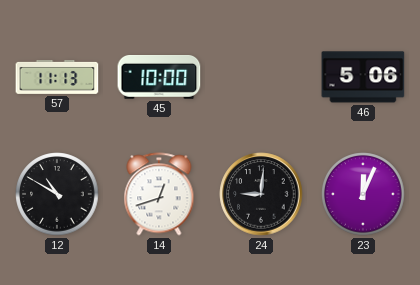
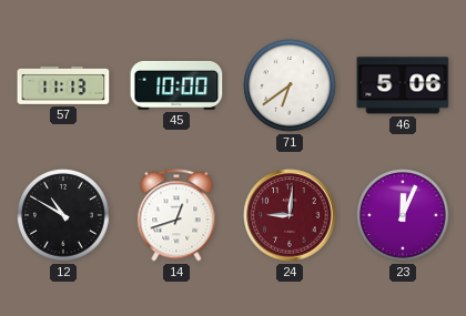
71: none -> 6:39
24 dial: black -> burgundy
